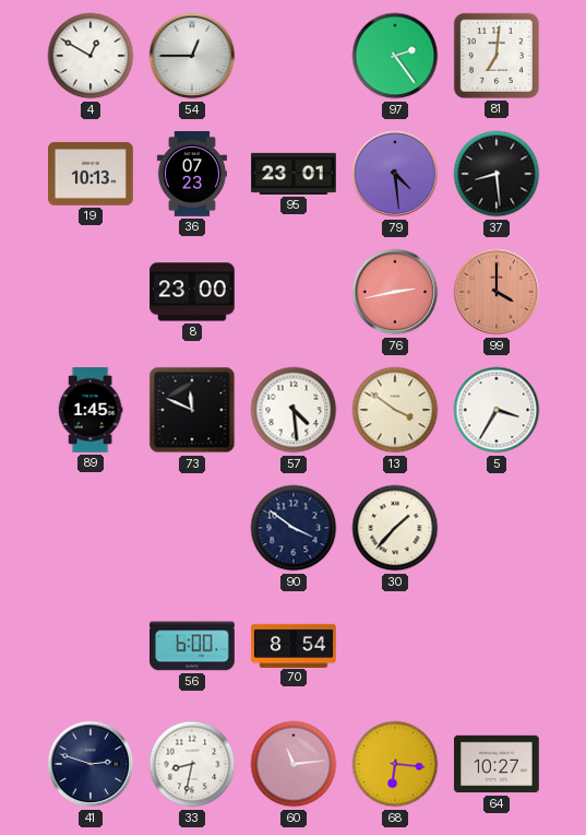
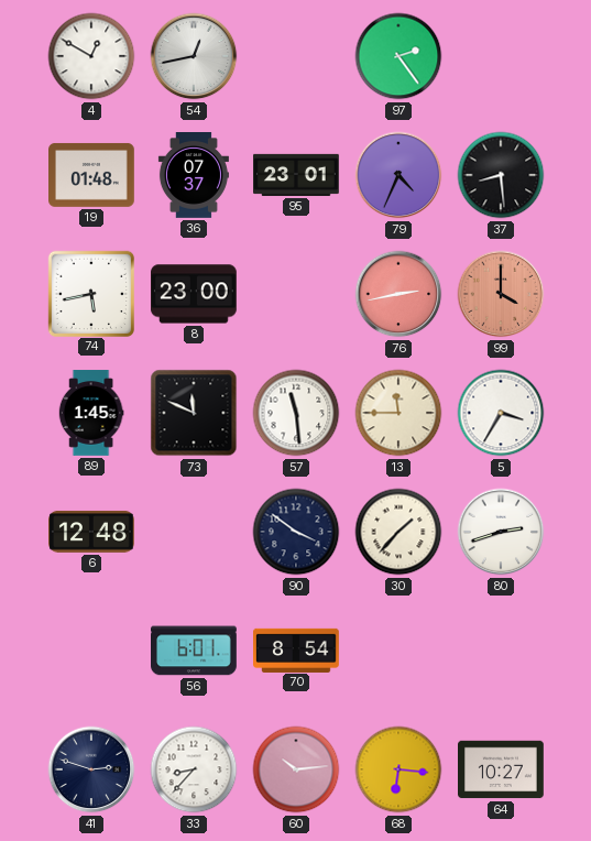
54: 12:45 -> 12:43
81: 7:01 -> none
19: 10:13 -> 01:48
36: 07:23 -> 07:37
79: 4:29 -> 4:34
74: none -> 5:43
57: 4:29 -> 11:29
13: 3:51 -> 11:45
6: none -> 12:48
80: none -> 2:42
56: 6:00 -> 6:01
33: 8:32 -> 8:37
60: 11:14 -> 10:14
